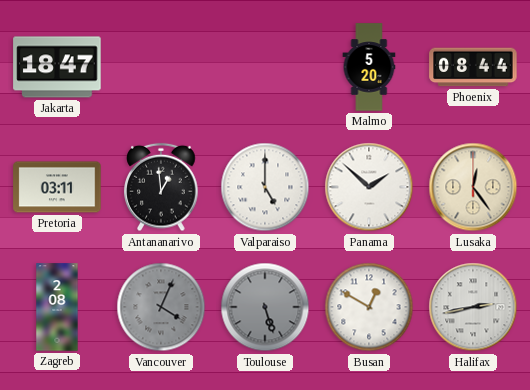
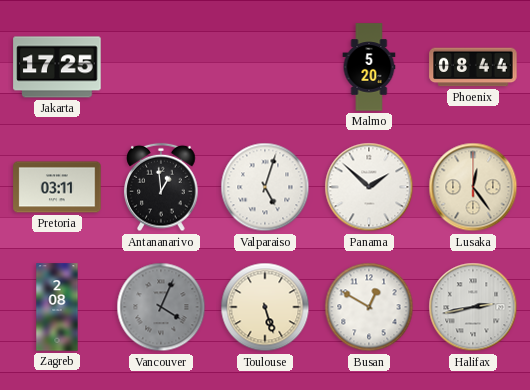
Jakarta: 18:47 -> 17:25
Valparaiso: 5:00 -> 5:03
Toulouse dial: grey -> cream
